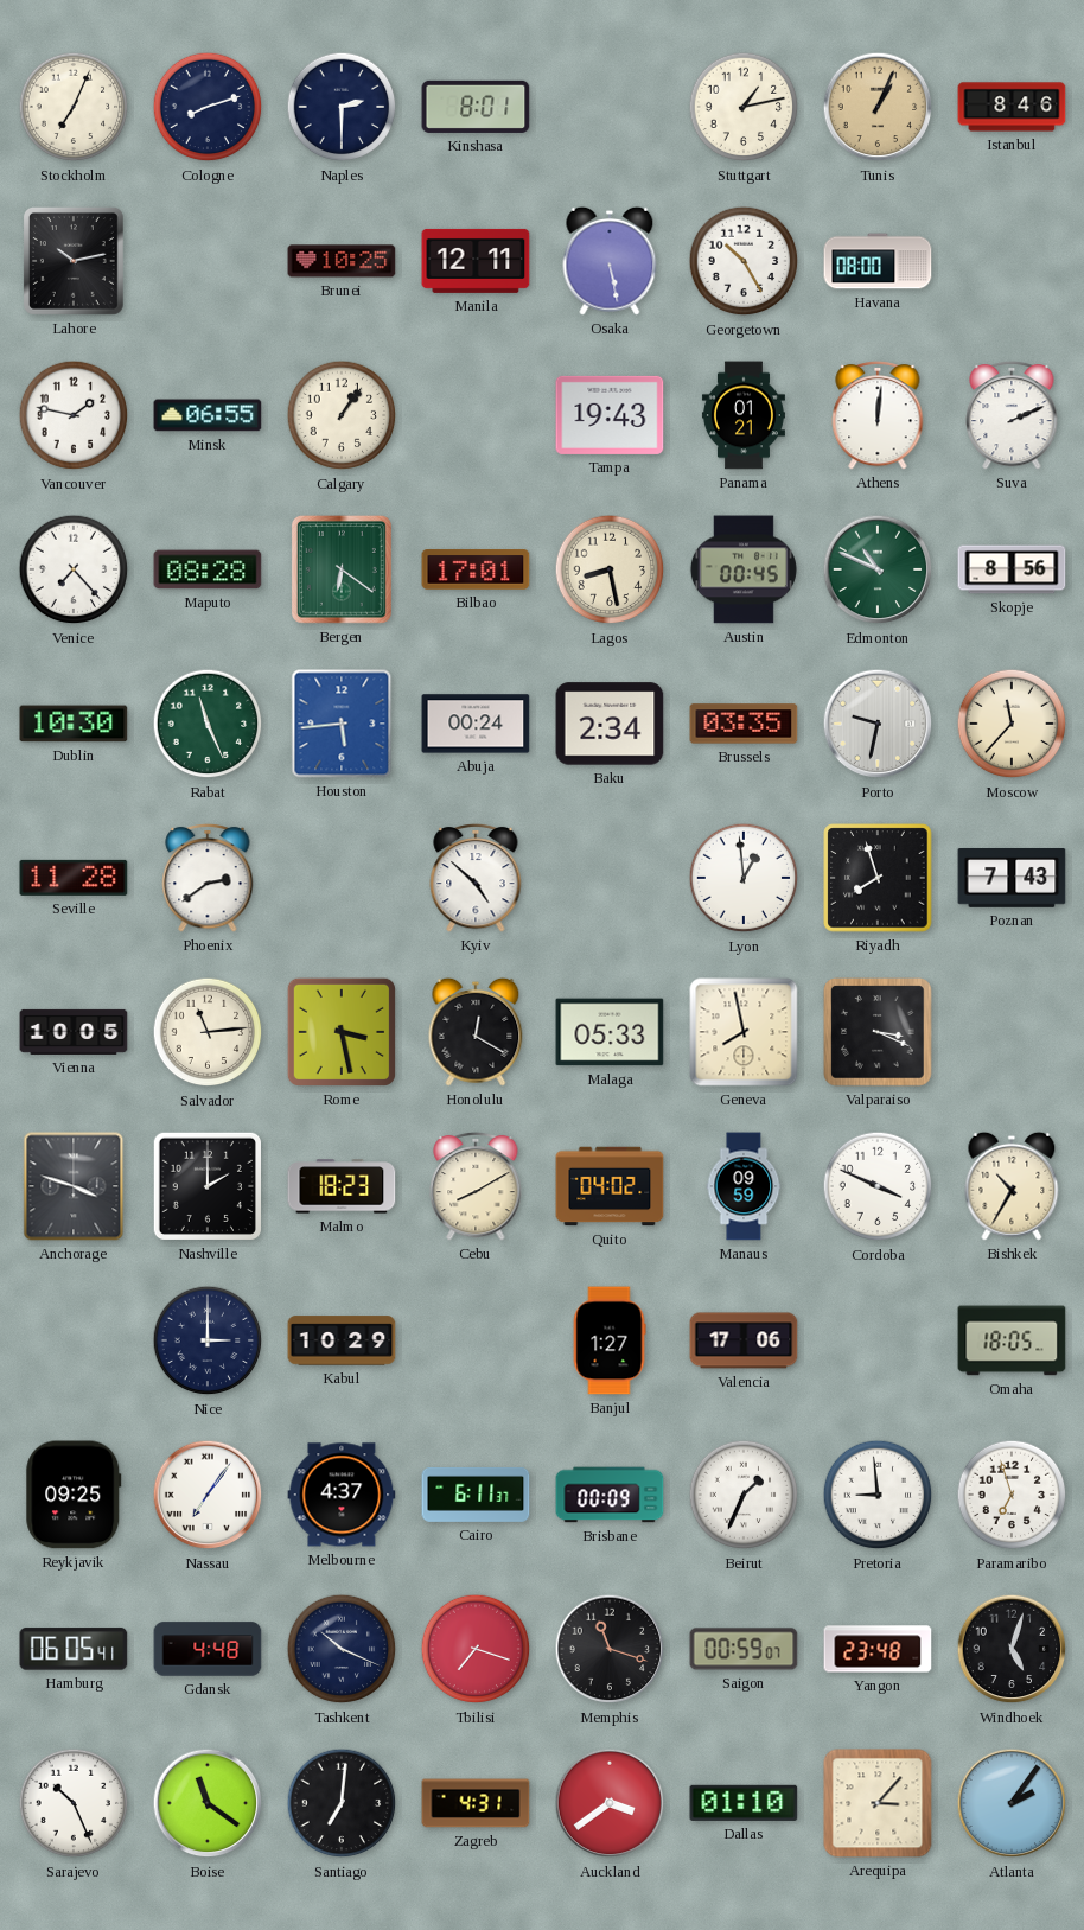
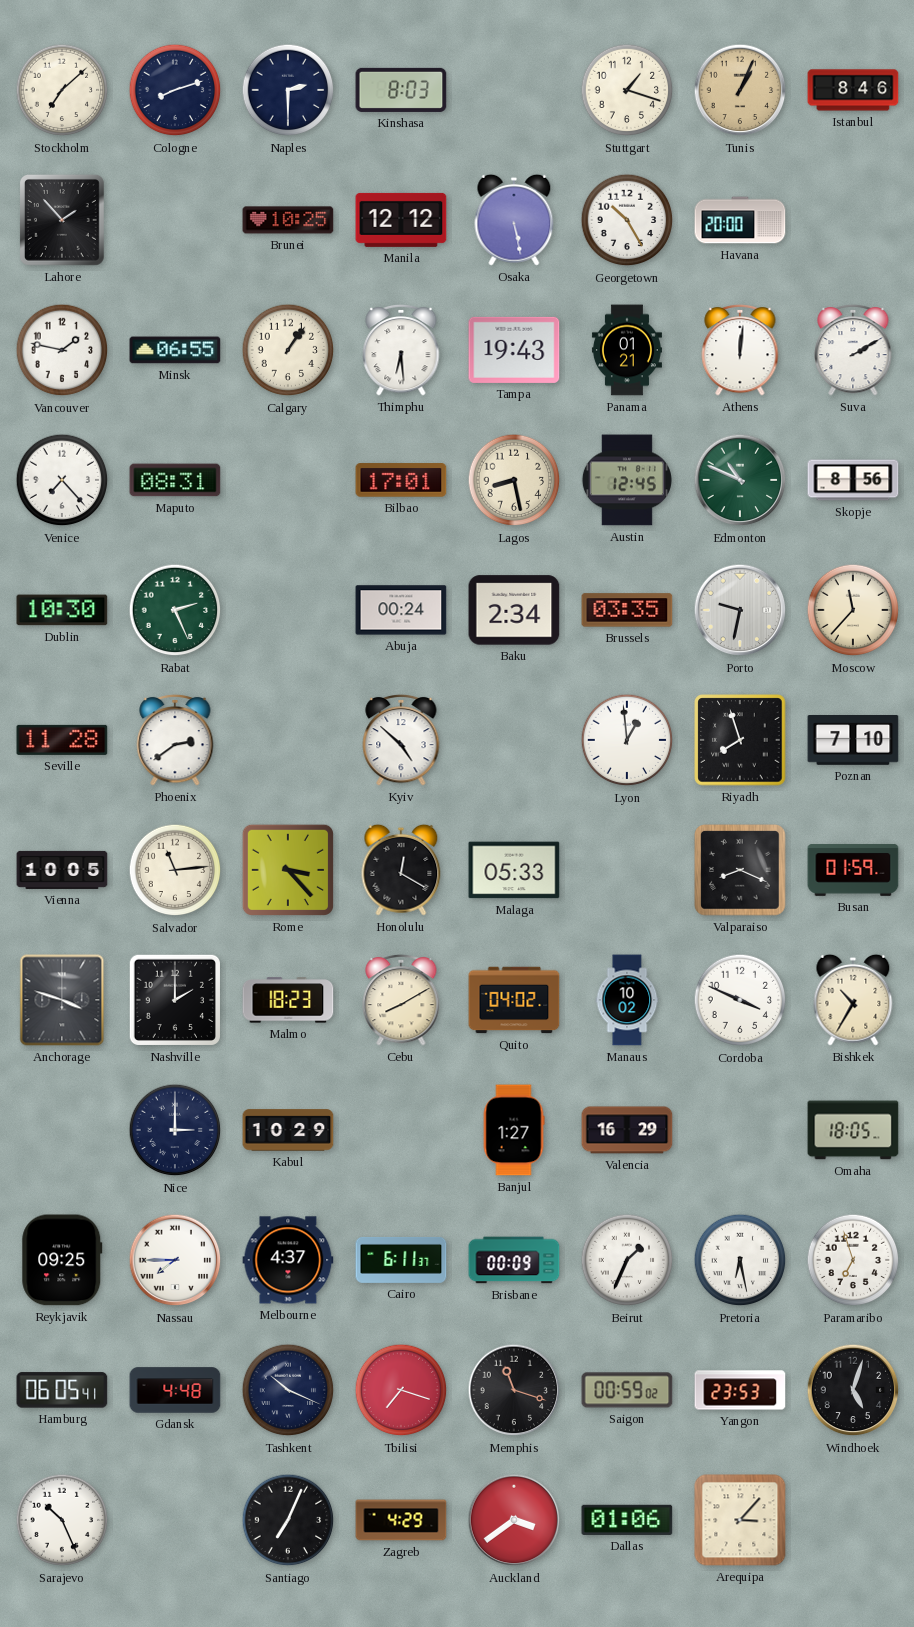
Stockholm: 7:04 -> 7:08
Kinshasa: 8:01 -> 8:03
Stuttgart: 1:13 -> 1:18
Lahore: 10:13 -> 1:53
Manila: 12:11 -> 12:12
Havana: 08:00 -> 20:00
Thimphu: none -> 6:29
Suva: 2:11 -> 2:10
Maputo: 08:28 -> 08:31
Bergen: 6:21 -> none
Austin: 00:45 -> 12:45
Rabat: 11:26 -> 2:26
Houston: 5:44 -> none
Poznan: 7:43 -> 7:10
Rome: 3:28 -> 3:23
Geneva: 7:58 -> none
Valparaiso: 3:19 -> 8:19
Busan: none -> 01:59
Manaus: 09:59 -> 10:02
Valencia: 17:06 -> 16:29
Nassau: 7:06 -> 7:45
Pretoria: 8:59 -> 6:28
Saigon: 00:59:07 -> 00:59:02
Yangon: 23:48 -> 23:53
Boise: 11:21 -> none
Santiago: 7:01 -> 7:04
Zagreb: 4:31 -> 4:29
Dallas: 01:10 -> 01:06
Atlanta: 2:06 -> none
